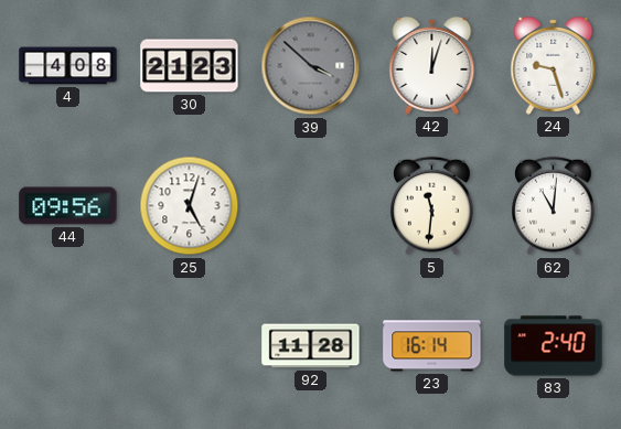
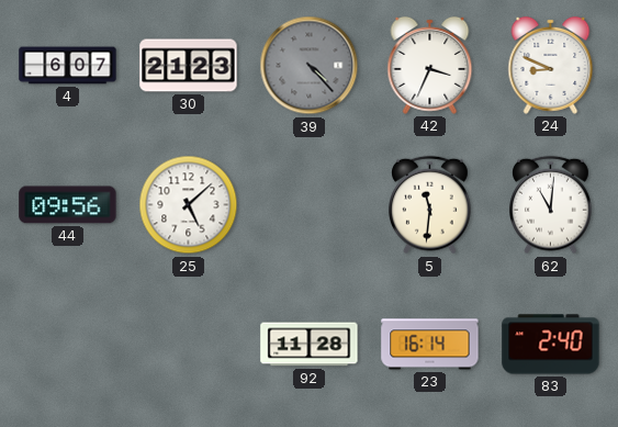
4: 4:08 -> 6:07
39: 3:52 -> 4:23
42: 12:03 -> 3:34
24: 9:27 -> 8:49
25: 5:03 -> 5:08
